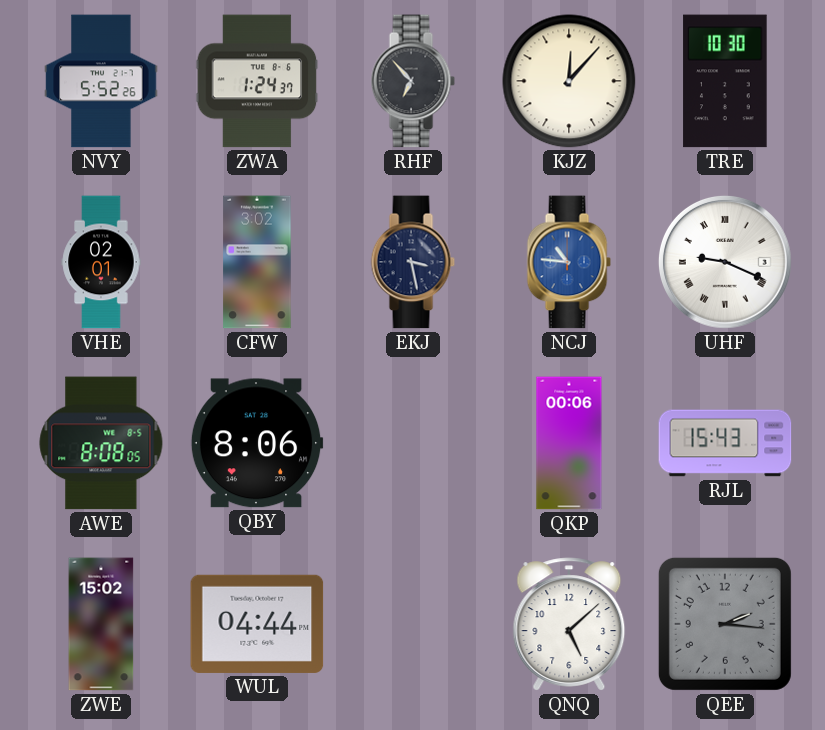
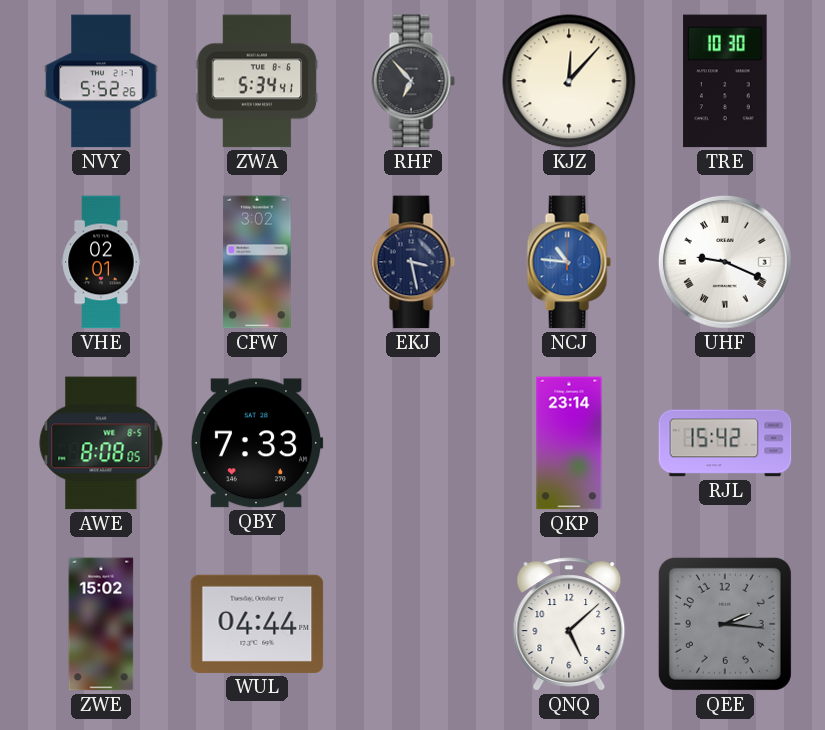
ZWA: 1:24 -> 5:34
QBY: 8:06 -> 7:33
QKP: 00:06 -> 23:14
RJL: 15:43 -> 15:42
